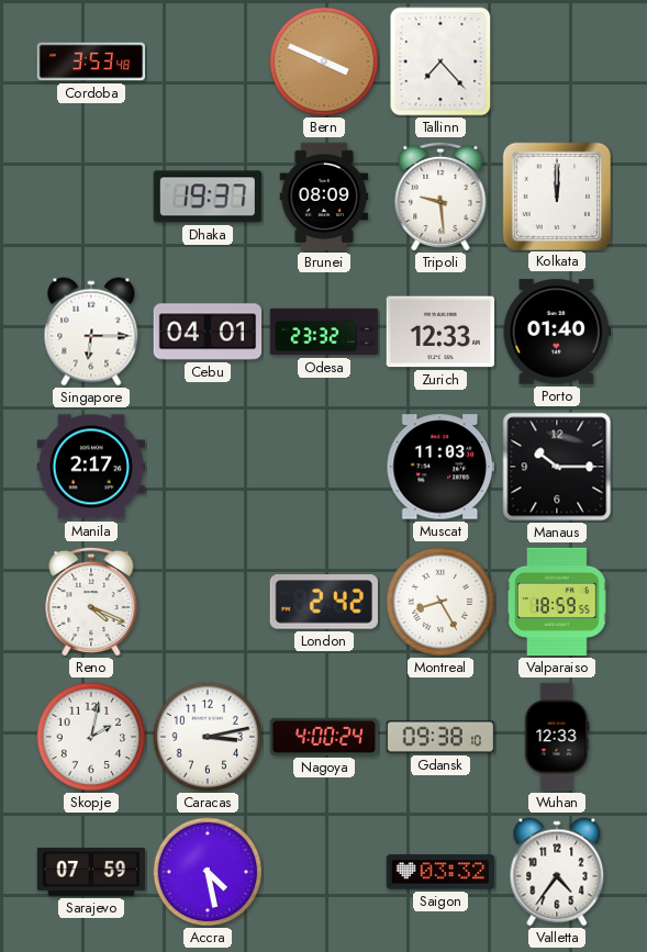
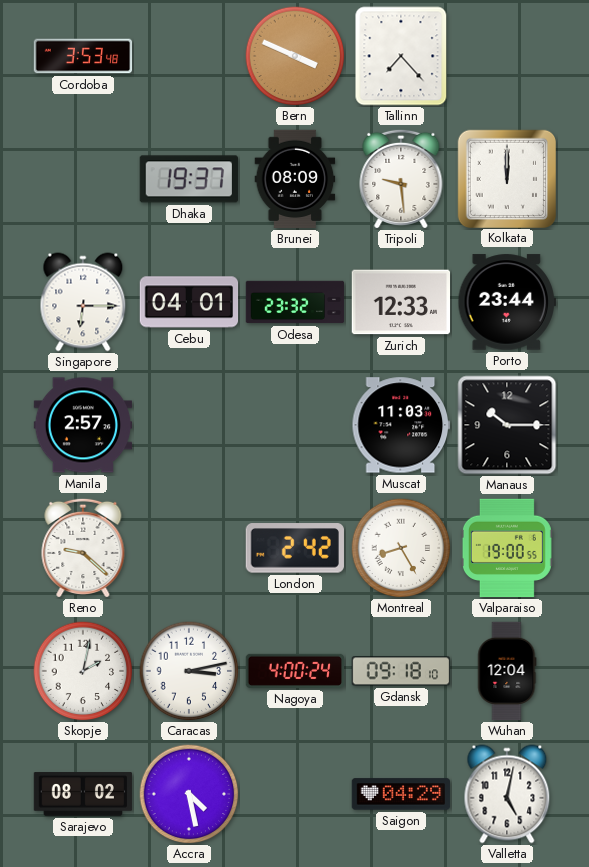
Porto: 01:40 -> 23:44
Manila: 2:17 -> 2:57
Reno: 4:19 -> 9:22
Valparaiso: 18:59 -> 19:00
Gdansk: 09:38 -> 09:18
Wuhan: 12:33 -> 12:04
Sarajevo: 07:59 -> 08:02
Saigon: 03:32 -> 04:29
Valletta: 4:36 -> 5:02
